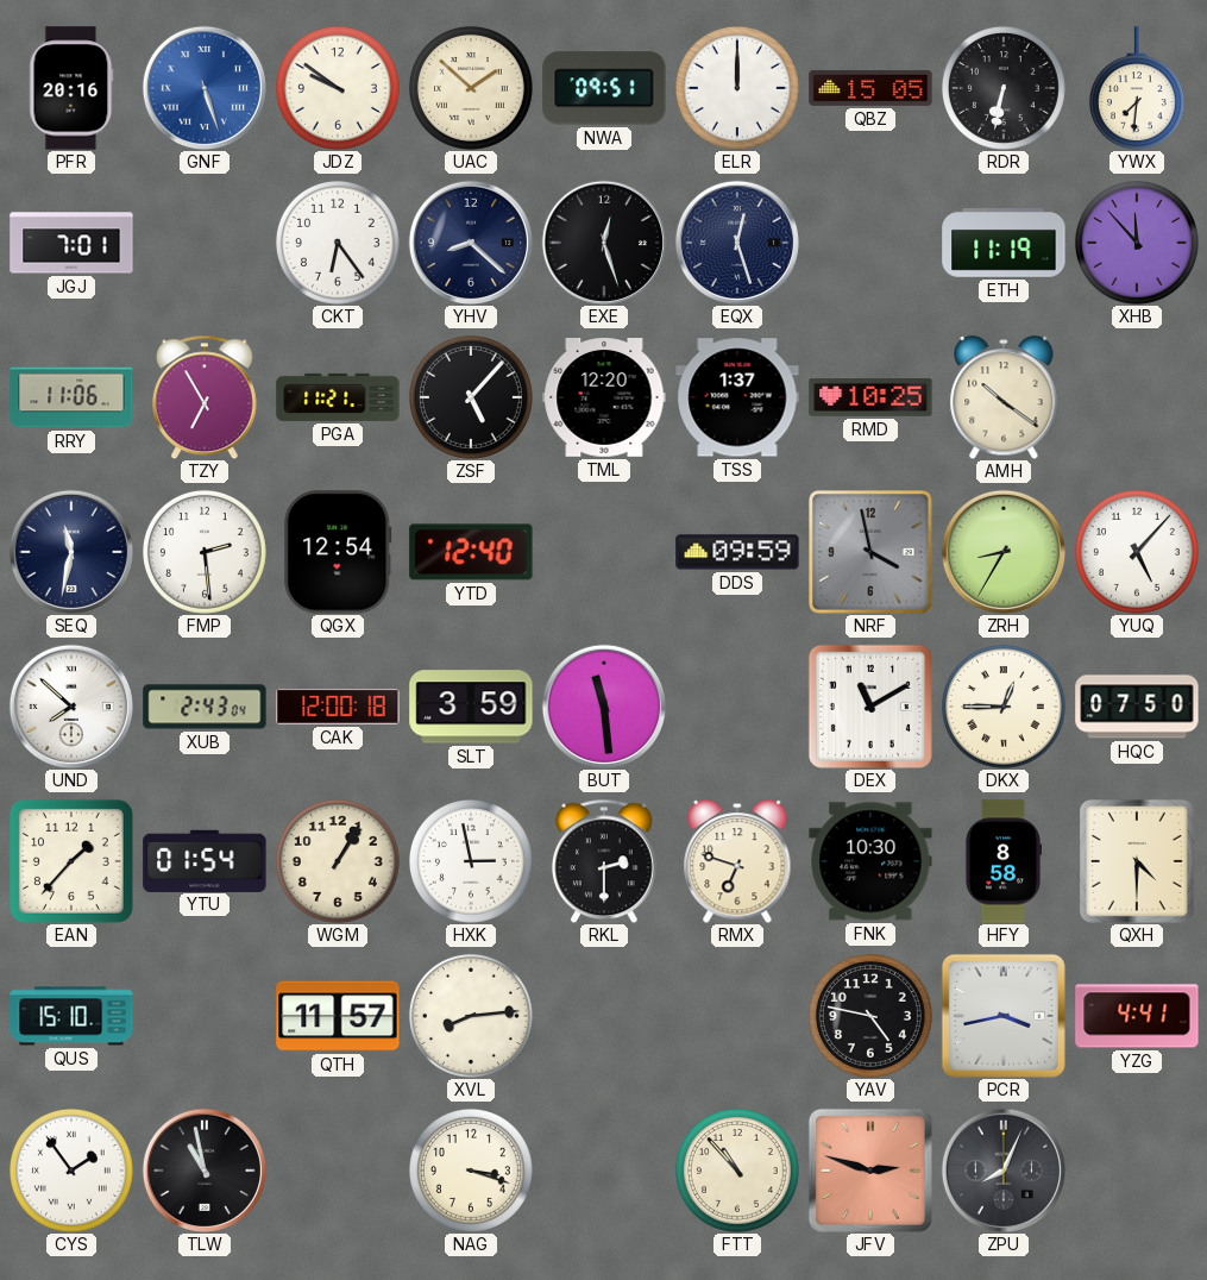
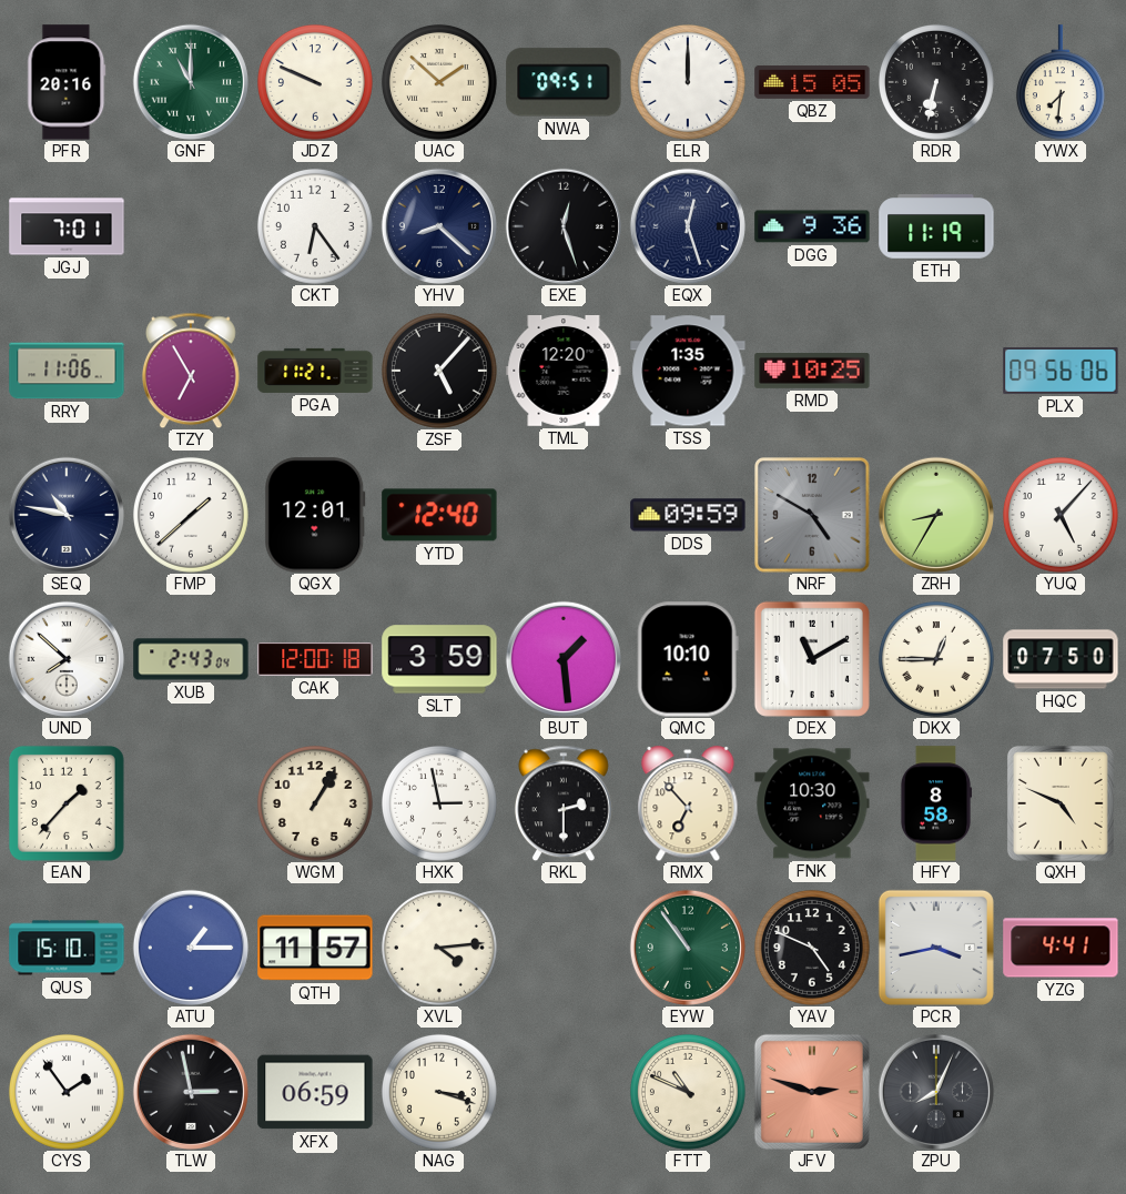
GNF: 5:27 -> 11:00
GNF dial: blue -> green
JDZ: 9:51 -> 9:49
DGG: none -> 9:36
XHB: 11:53 -> none
TSS: 1:37 -> 1:35
AMH: 10:21 -> none
PLX: none -> 09:56
SEQ: 11:32 -> 10:47
FMP: 2:29 -> 1:38
QGX: 12:54 -> 12:01
NRF: 3:58 -> 4:50
BUT: 11:29 -> 1:29
QMC: none -> 10:10
YTU: 01:54 -> none
RMX: 6:48 -> 6:53
QXH: 4:30 -> 4:49
ATU: none -> 1:15
XVL: 8:14 -> 4:14
EYW: none -> 10:54
YAV: 4:47 -> 4:49
TLW: 10:58 -> 2:58
XFX: none -> 06:59
FTT: 10:53 -> 10:49
